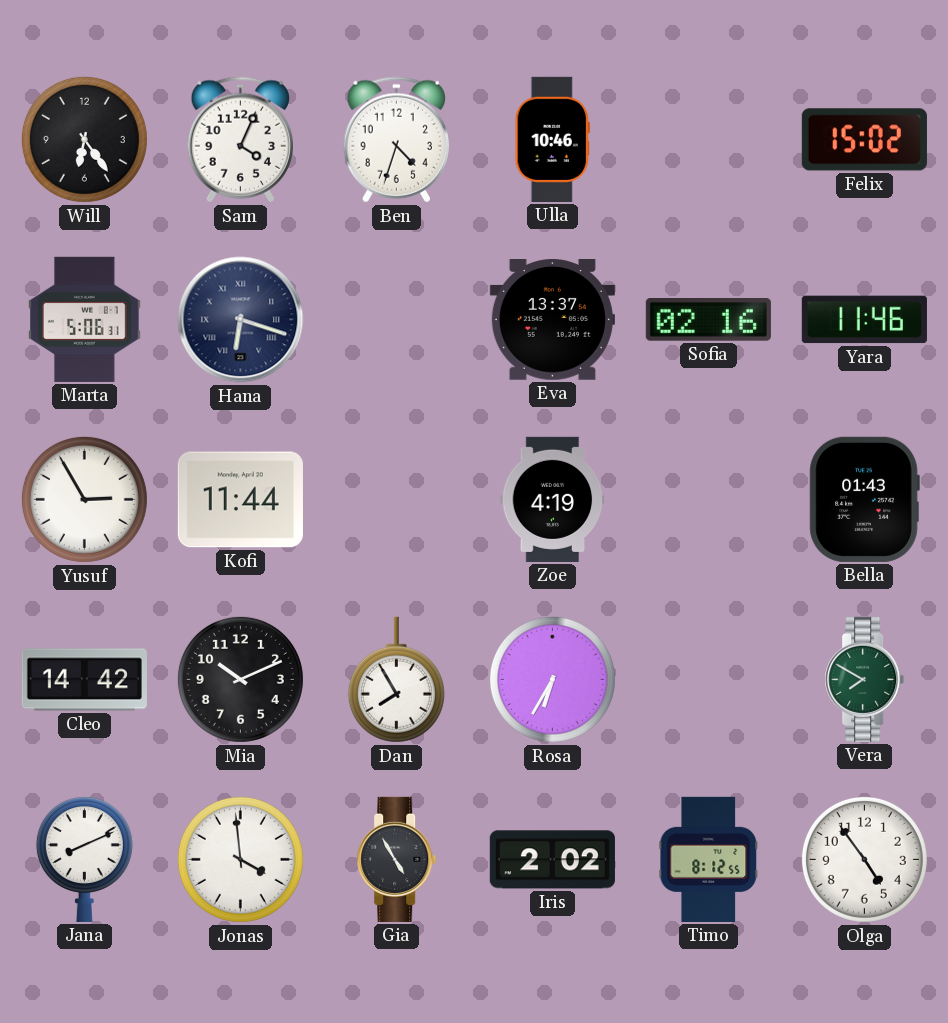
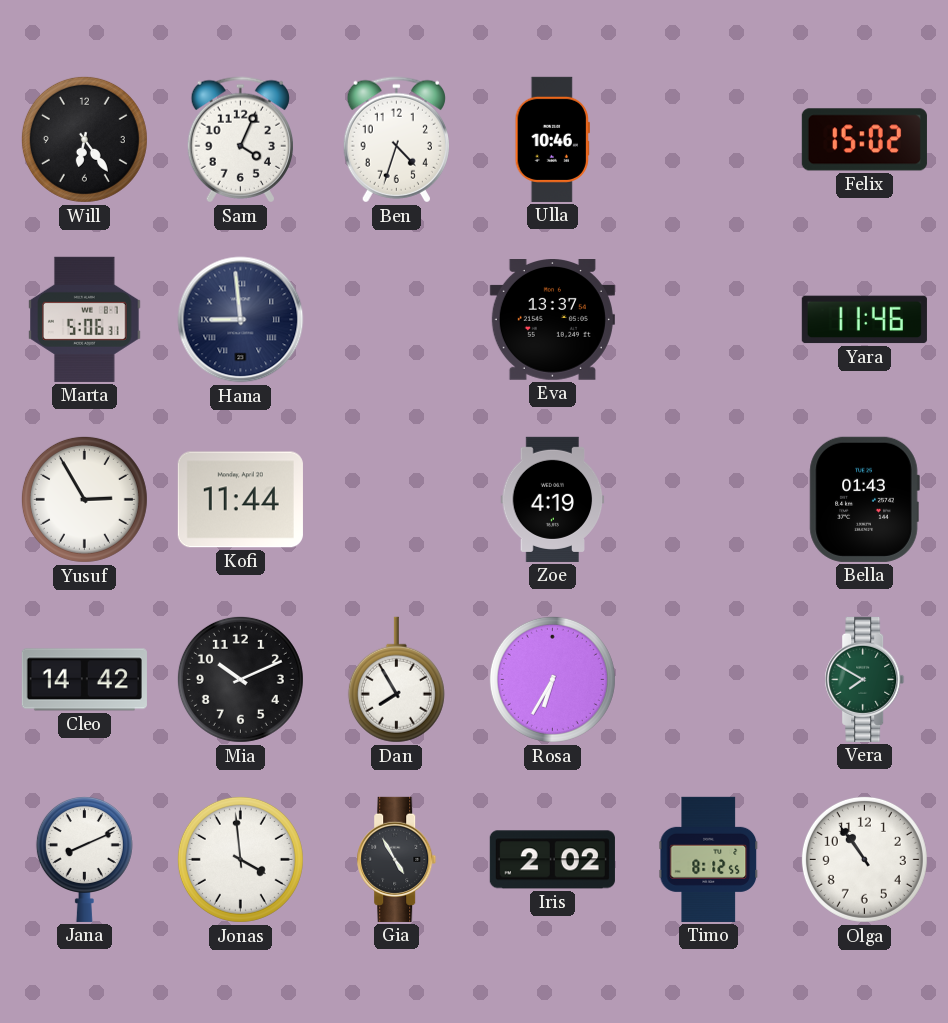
Hana: 6:18 -> 8:59
Sofia: 02:16 -> none
Olga: 4:54 -> 10:54
